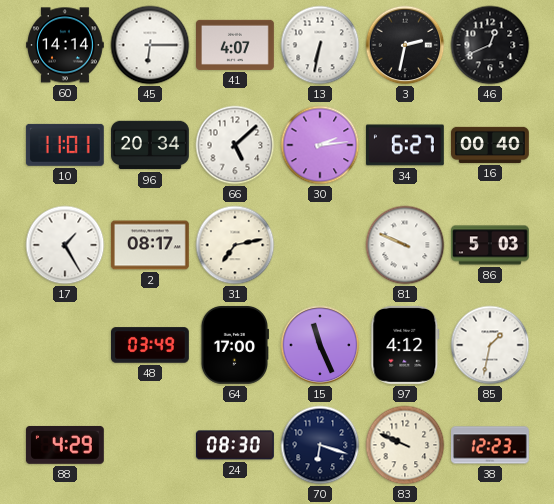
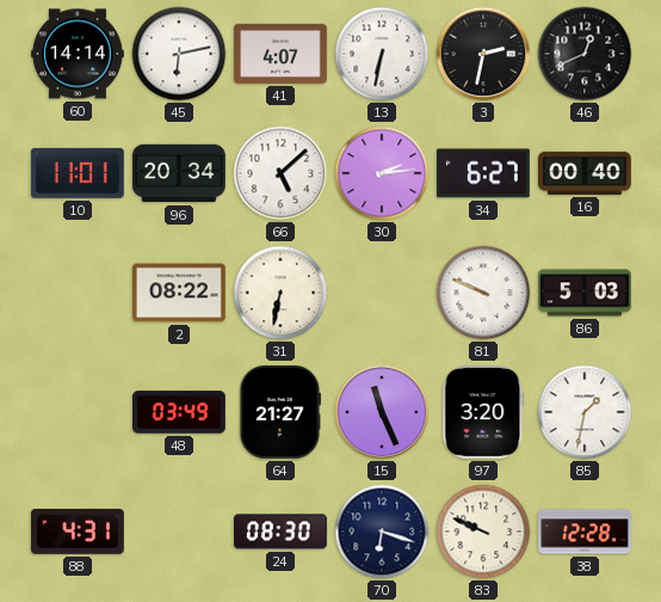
45: 6:15 -> 6:13
17: 1:25 -> none
2: 08:17 -> 08:22
31: 7:13 -> 6:32
64: 17:00 -> 21:27
97: 4:12 -> 3:20
88: 4:29 -> 4:31
38: 12:23 -> 12:28
